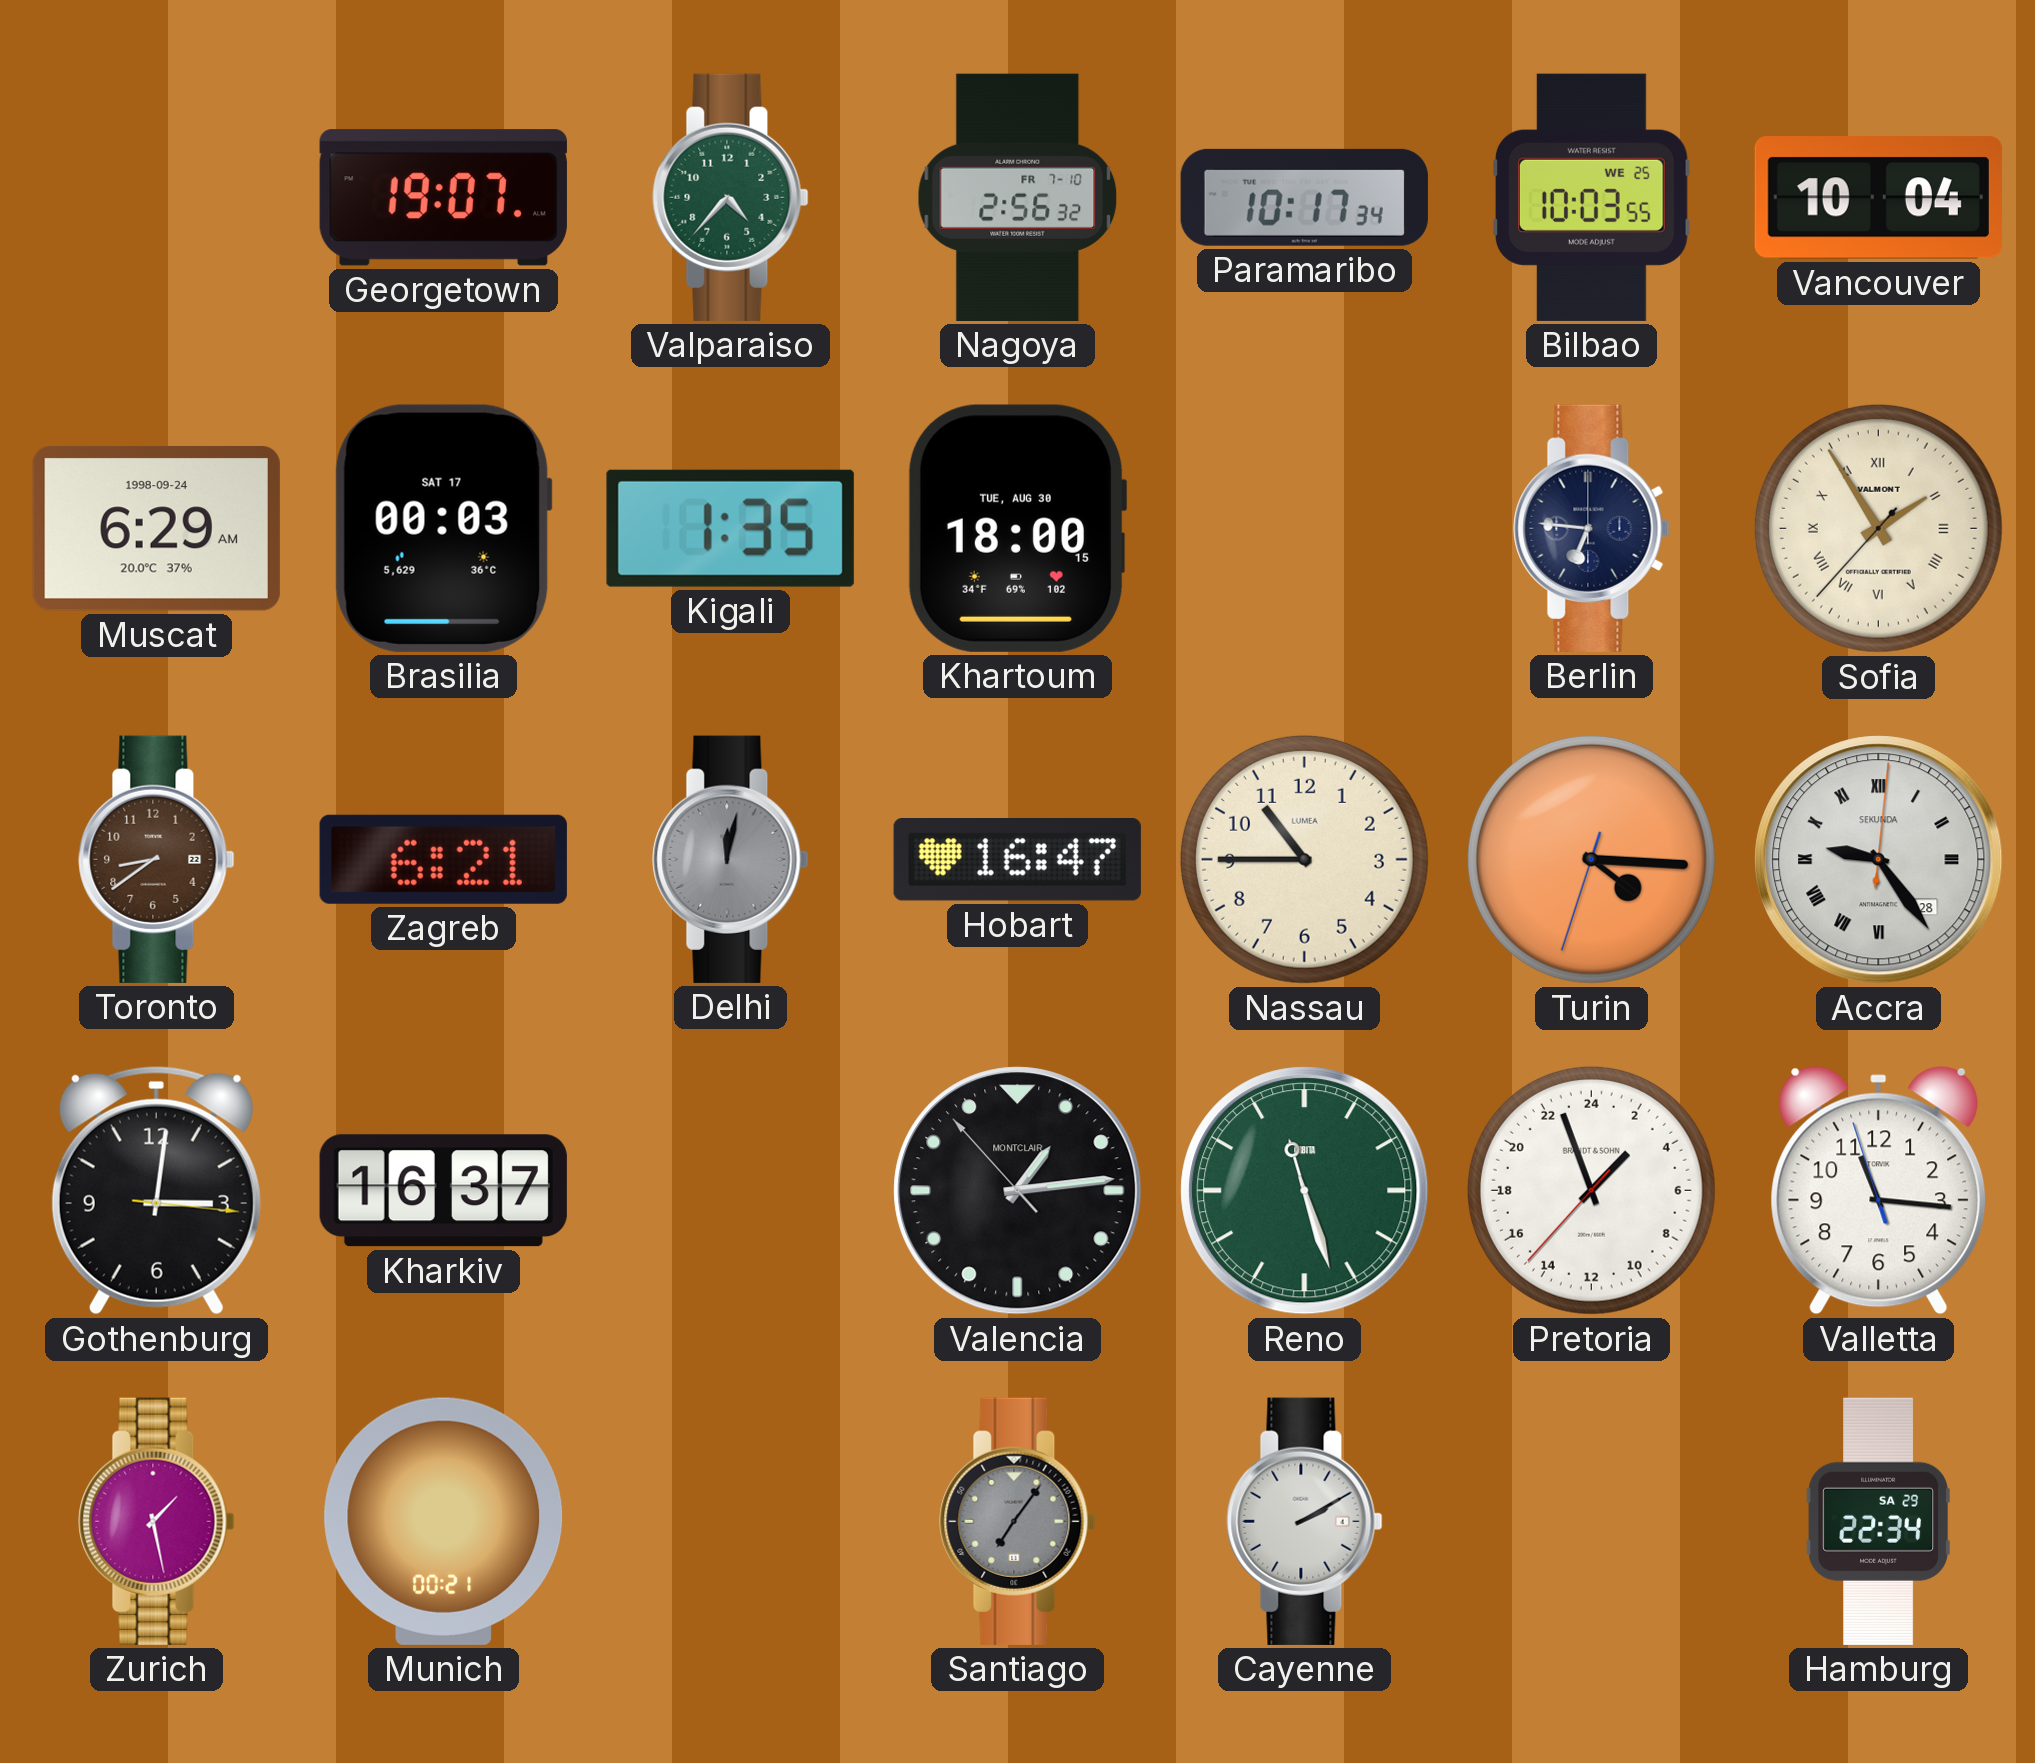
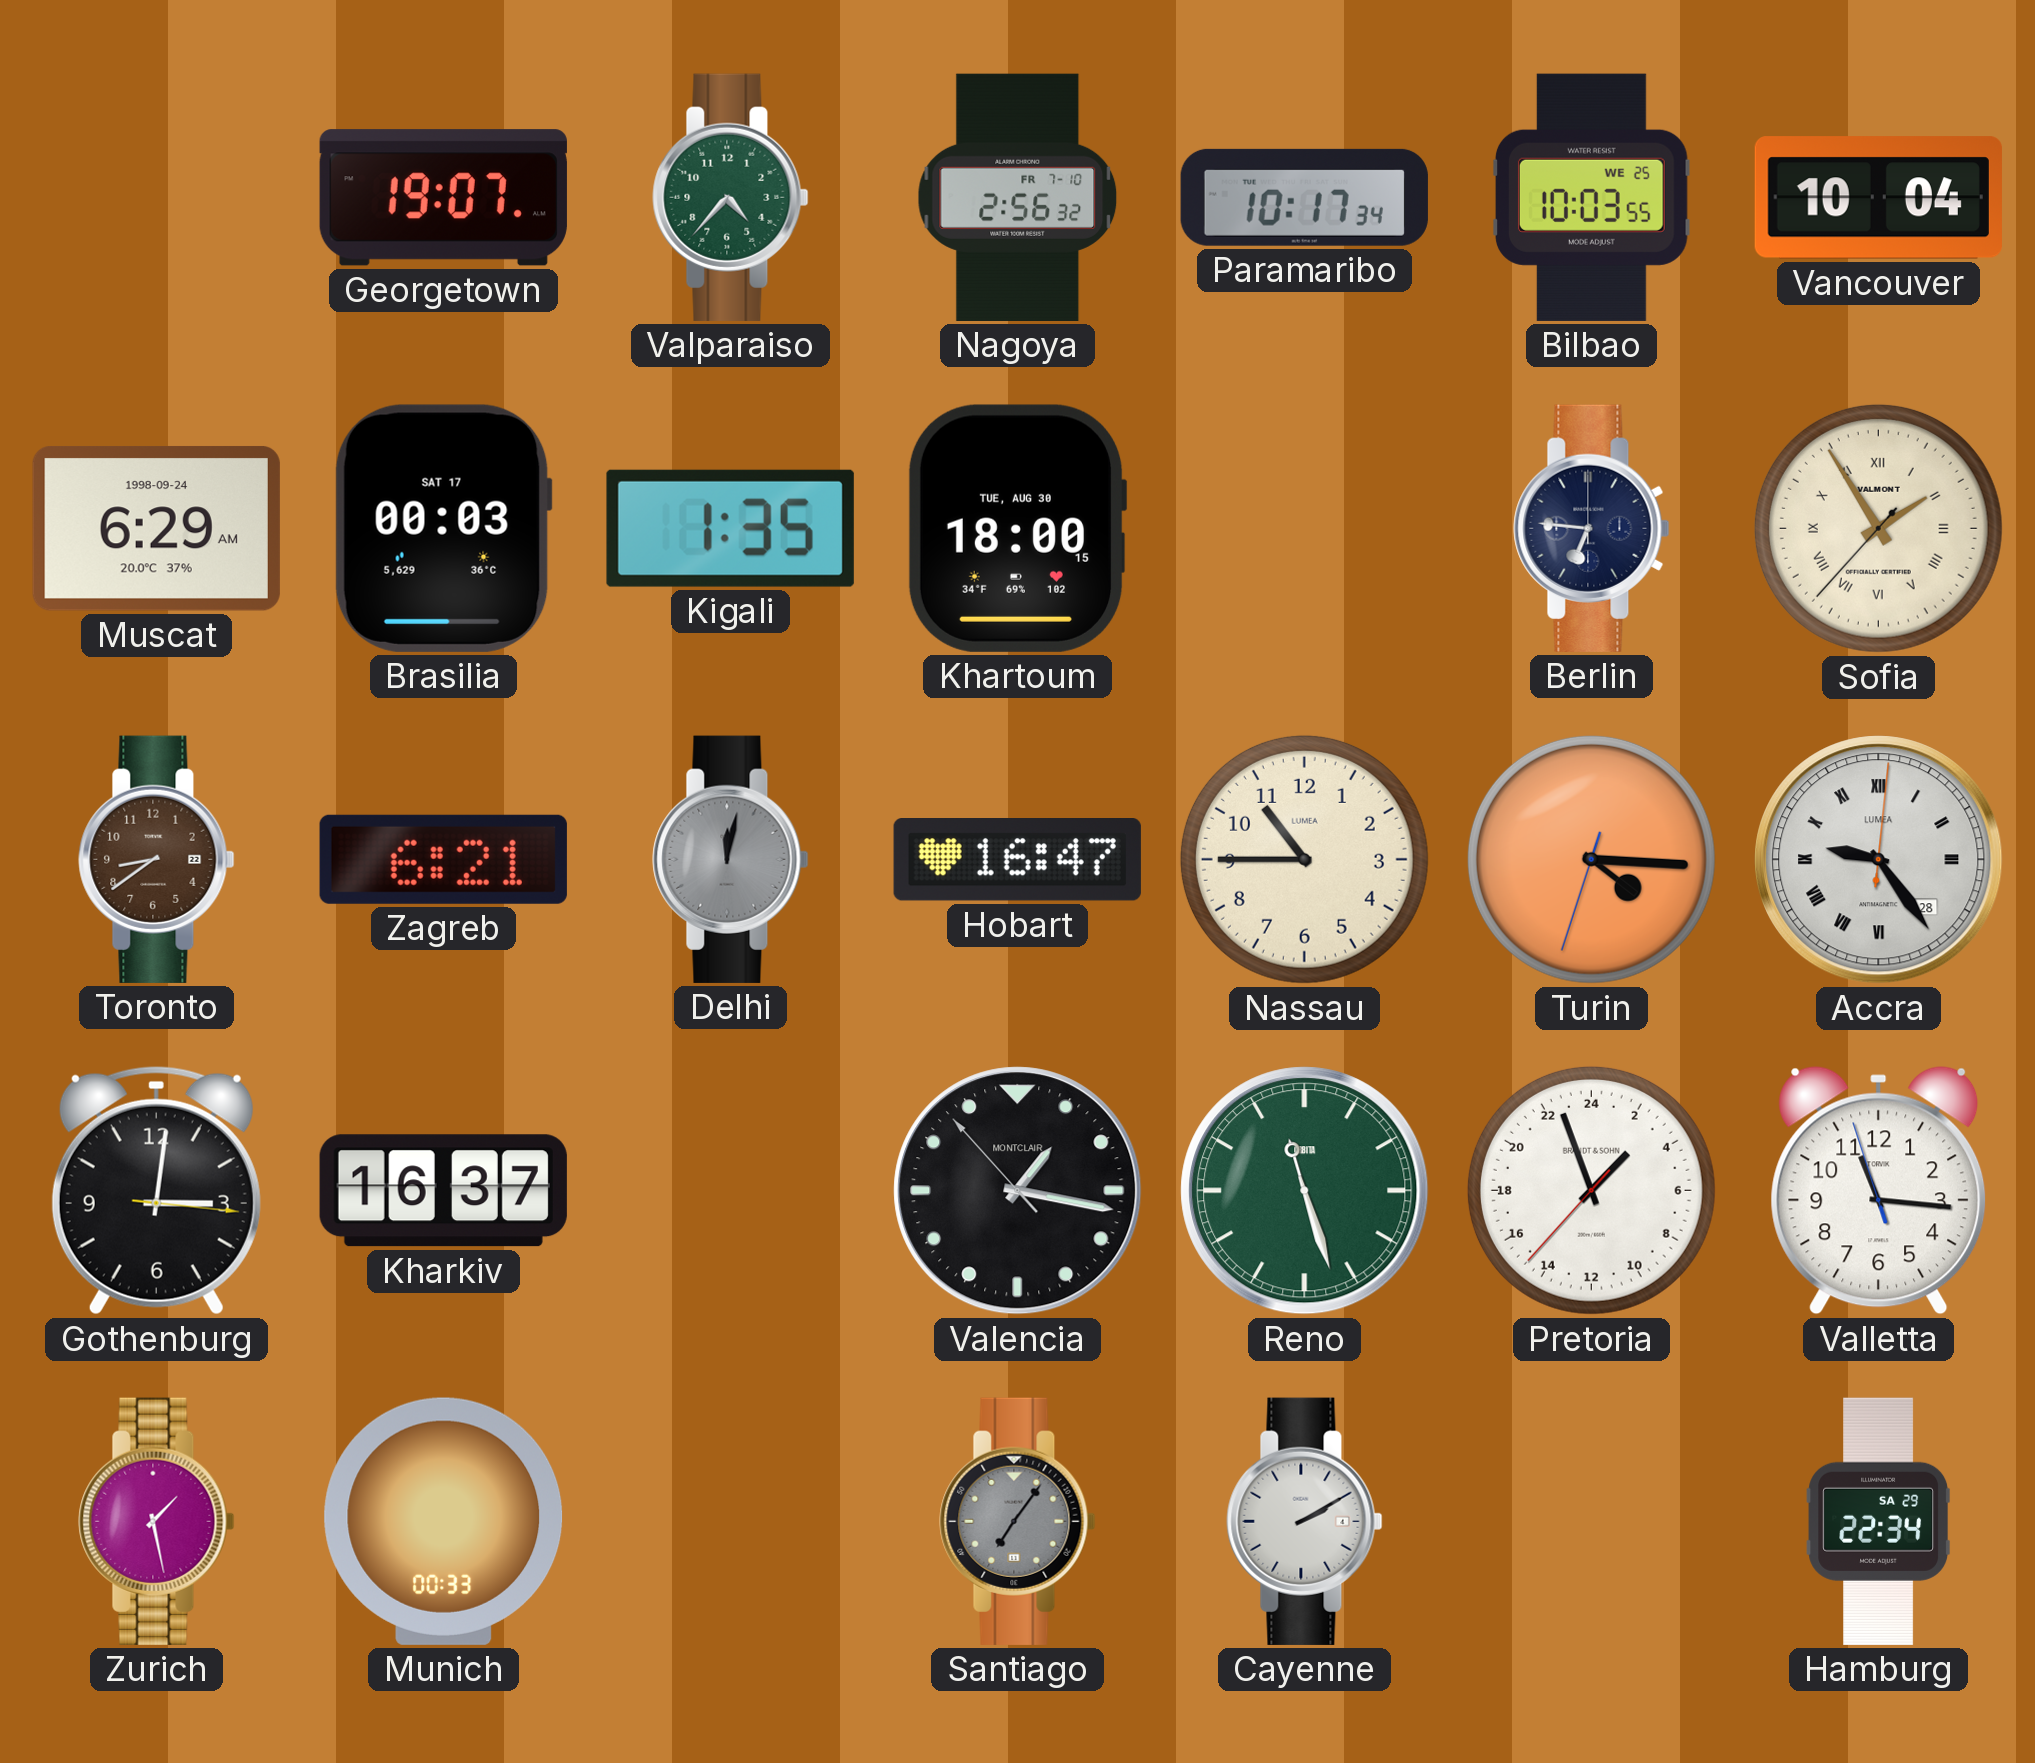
Accra brand: SEKUNDA -> LUMEA
Valencia: 1:13 -> 1:16
Munich: 00:21 -> 00:33
